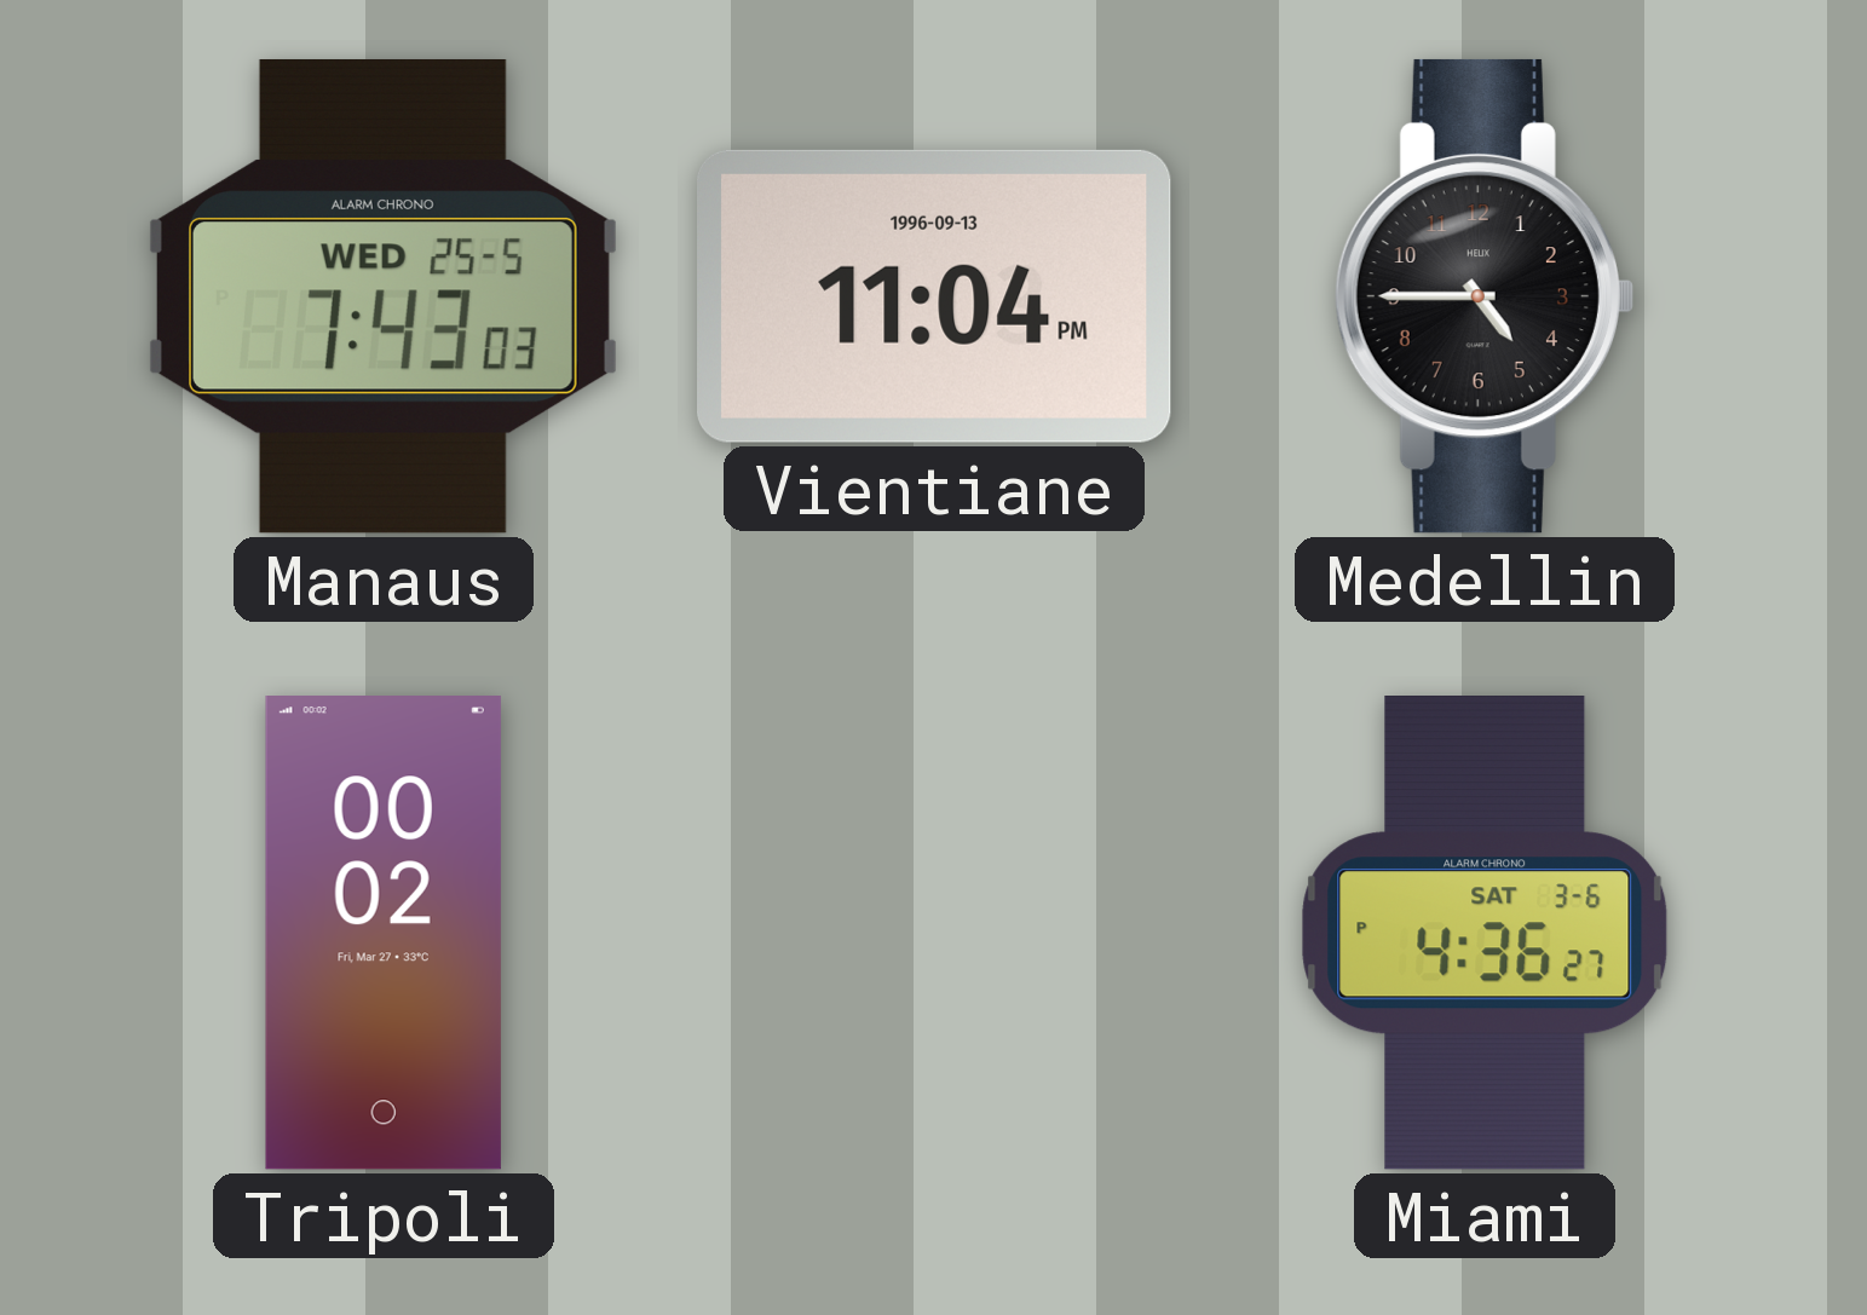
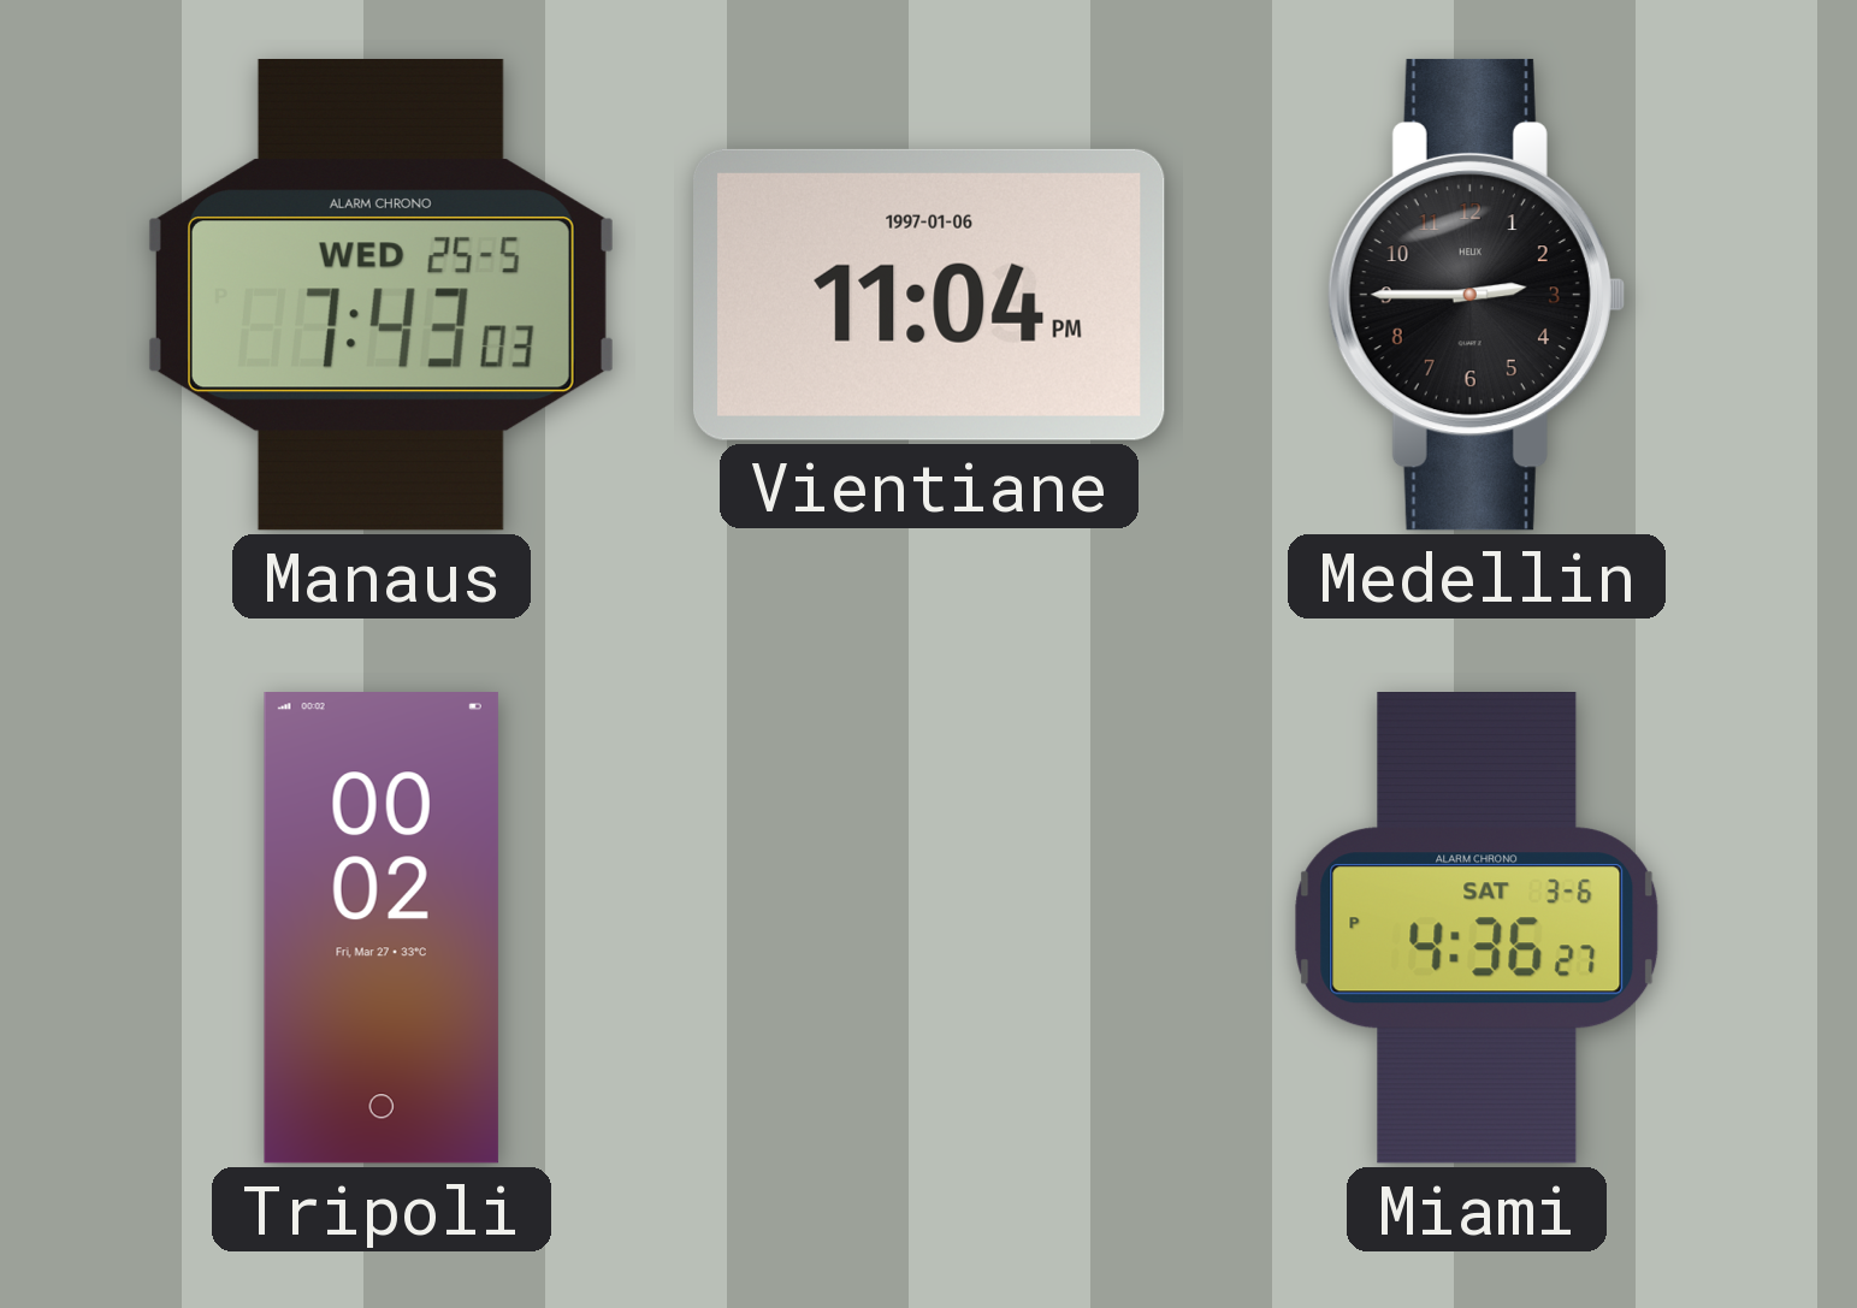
Vientiane date: 1996-09-13 -> 1997-01-06
Medellin: 4:45 -> 2:45
